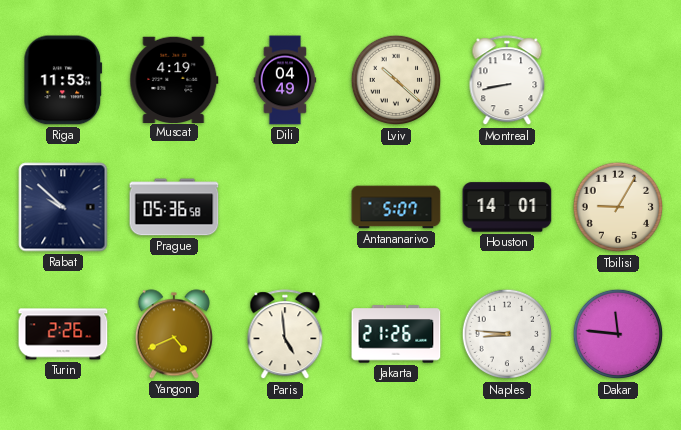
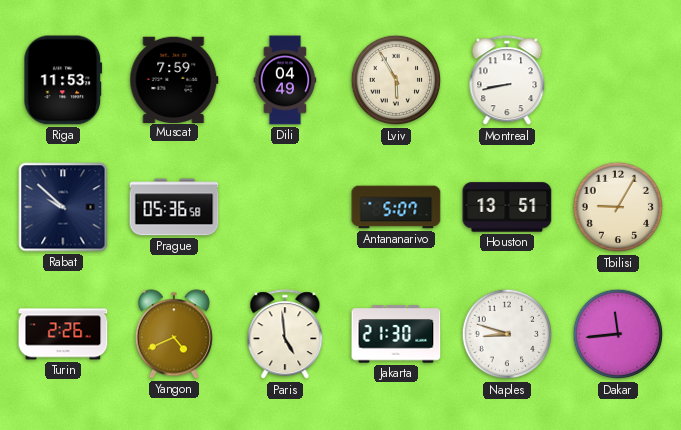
Muscat: 4:19 -> 7:59
Lviv: 10:22 -> 5:55
Houston: 14:01 -> 13:51
Jakarta: 21:26 -> 21:30
Naples: 8:46 -> 8:48
Dakar: 11:46 -> 11:44
